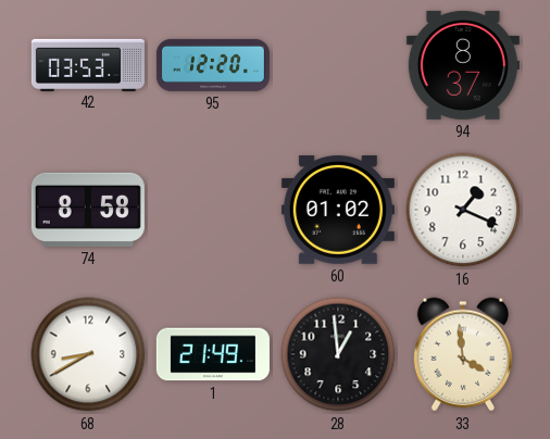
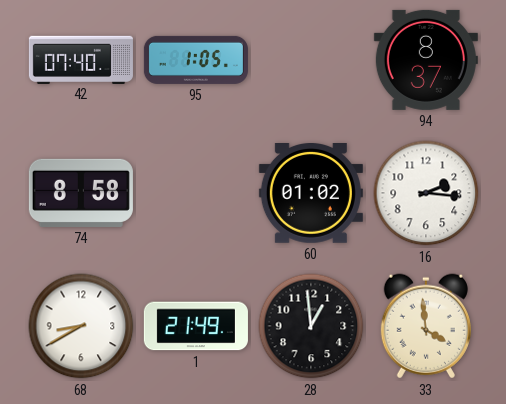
42: 03:53 -> 07:40
95: 12:20 -> 1:05
16: 1:19 -> 2:16
